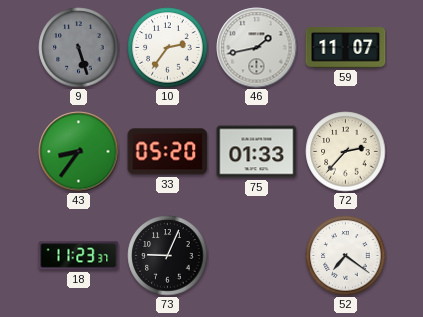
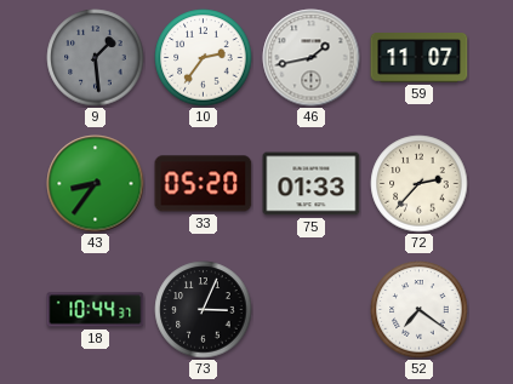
9: 5:27 -> 1:29
18: 11:23 -> 10:44
73: 9:04 -> 3:04
